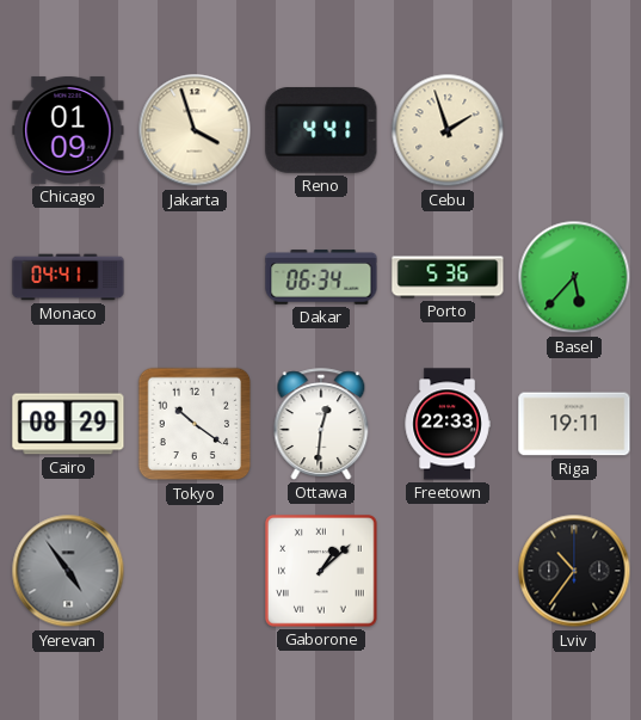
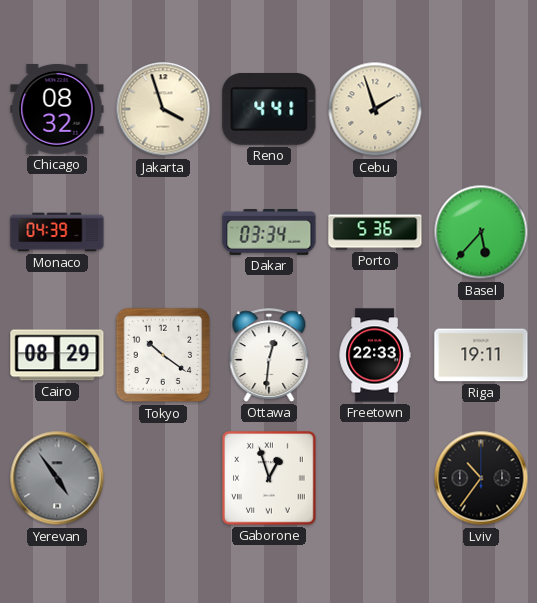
Chicago: 01:09 -> 08:32
Monaco: 04:41 -> 04:39
Dakar: 06:34 -> 03:34
Gaborone: 1:08 -> 12:57
